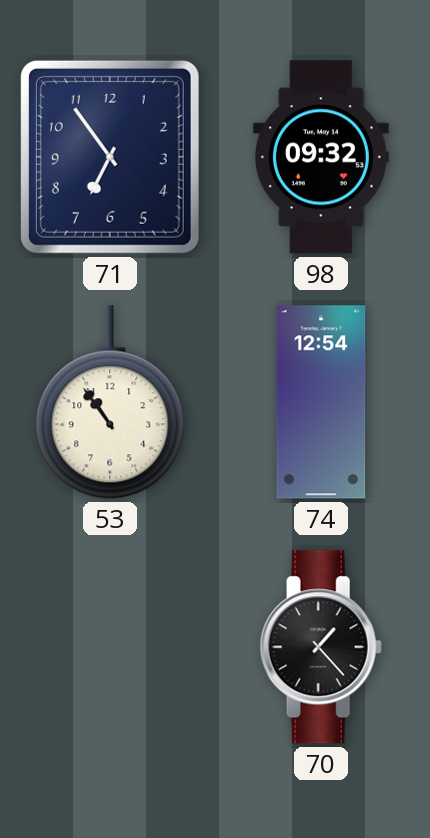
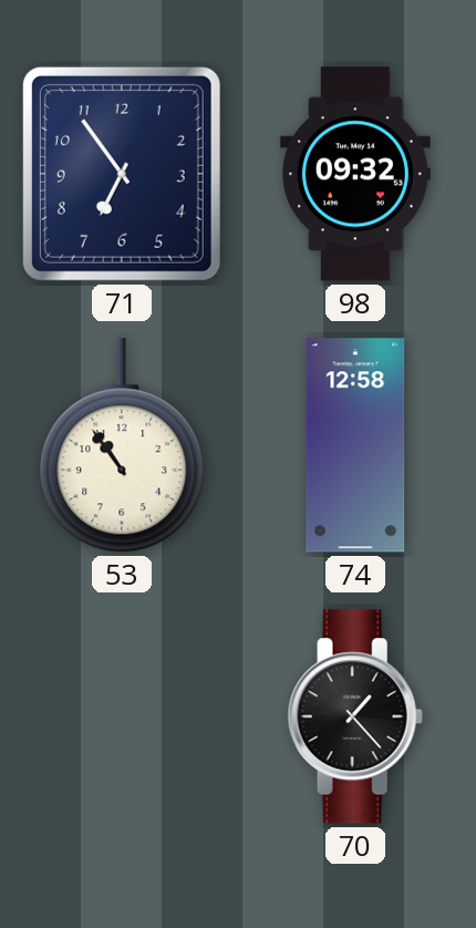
74: 12:54 -> 12:58
